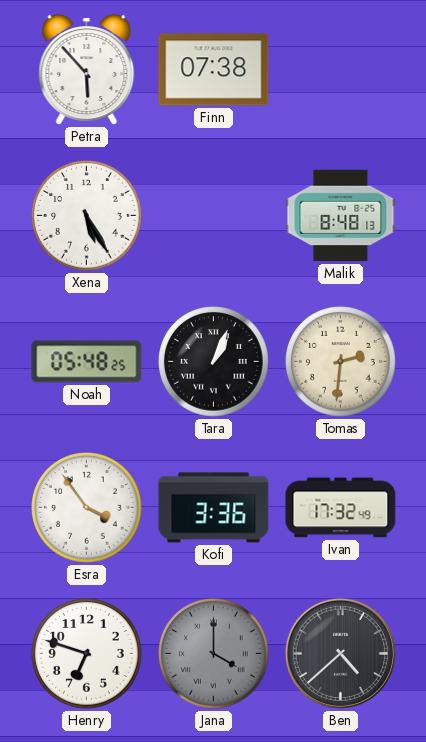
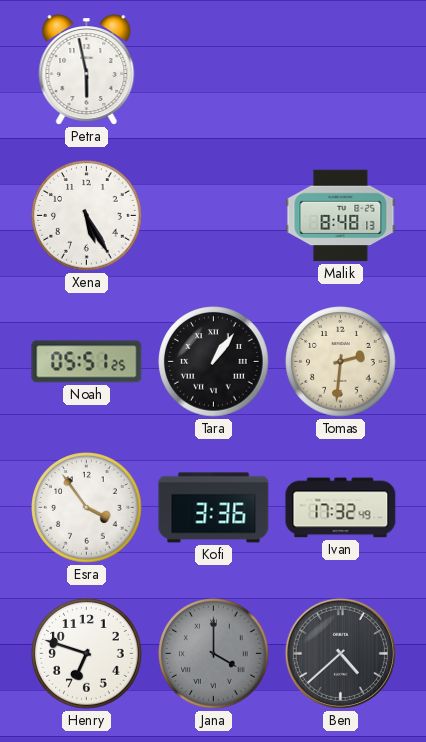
Petra: 5:53 -> 5:58
Finn: 07:38 -> none
Noah: 05:48 -> 05:51
Tara: 1:04 -> 1:06
